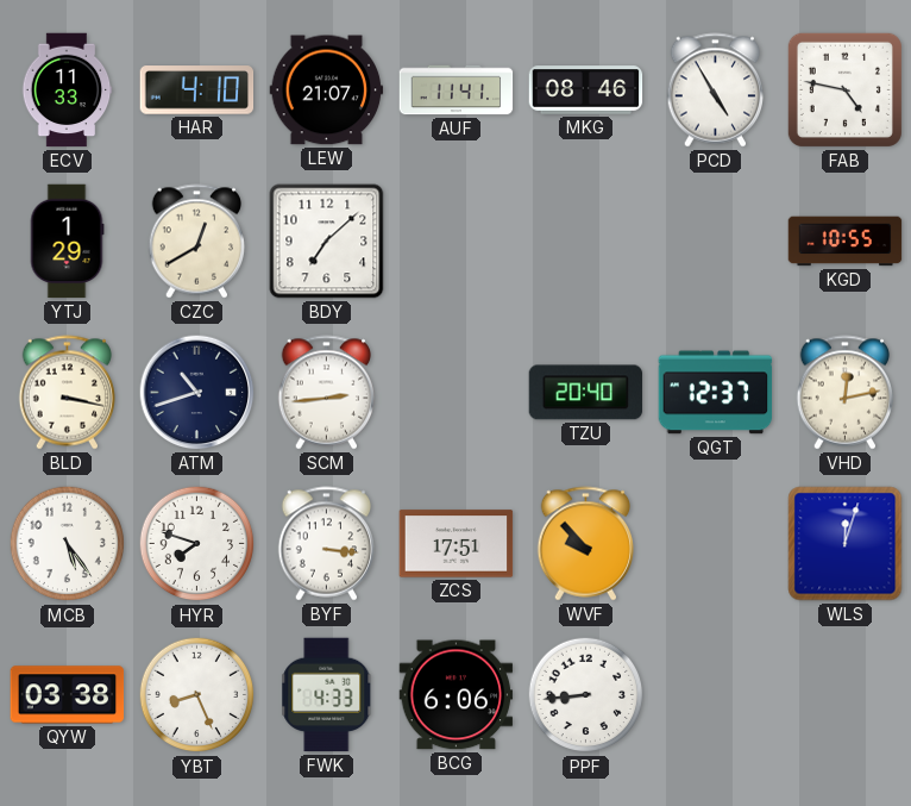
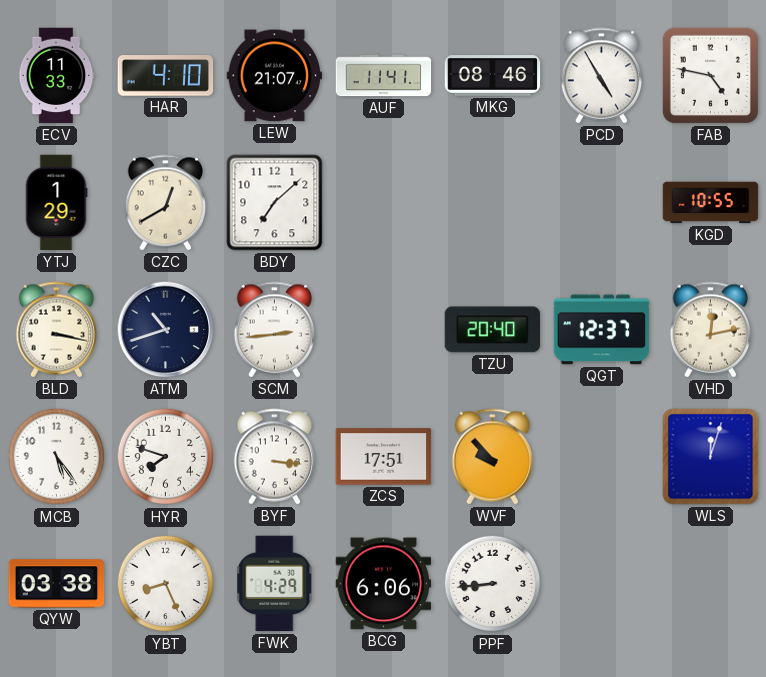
FWK: 4:33 -> 4:29
